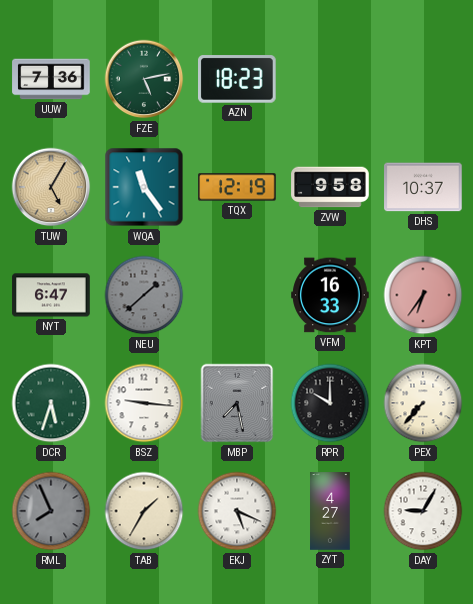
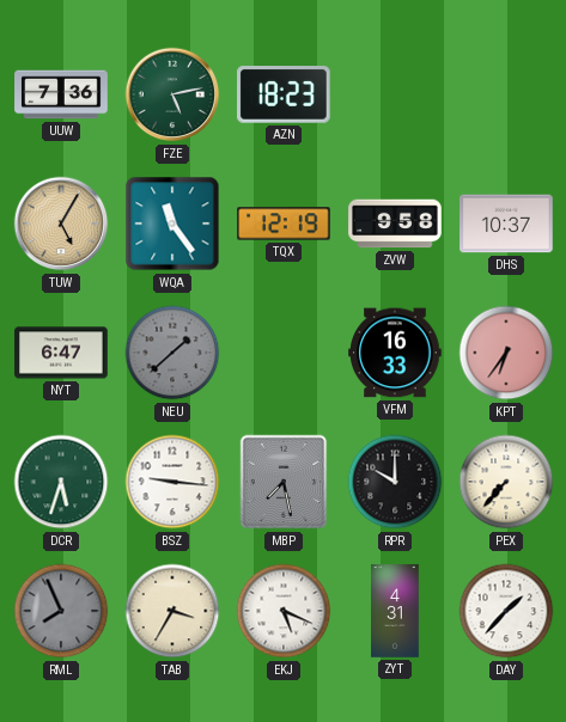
TAB: 1:35 -> 3:35
ZYT: 4:27 -> 4:31
DAY: 9:05 -> 1:37
